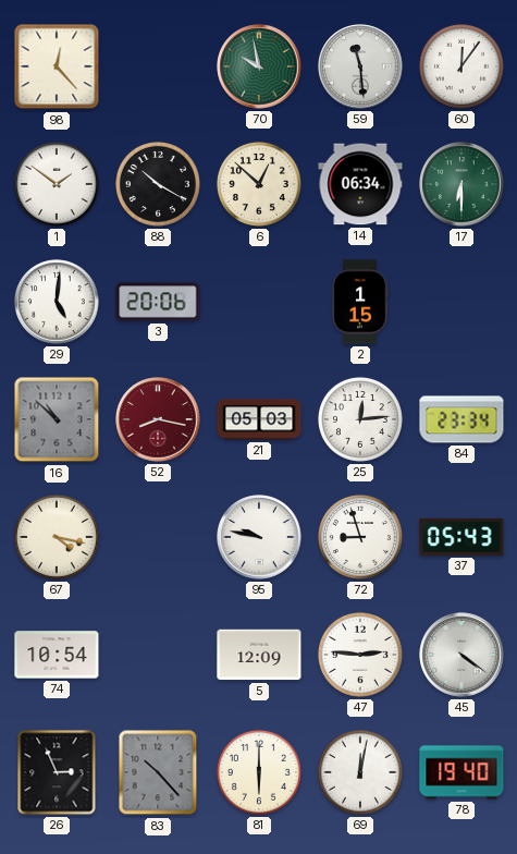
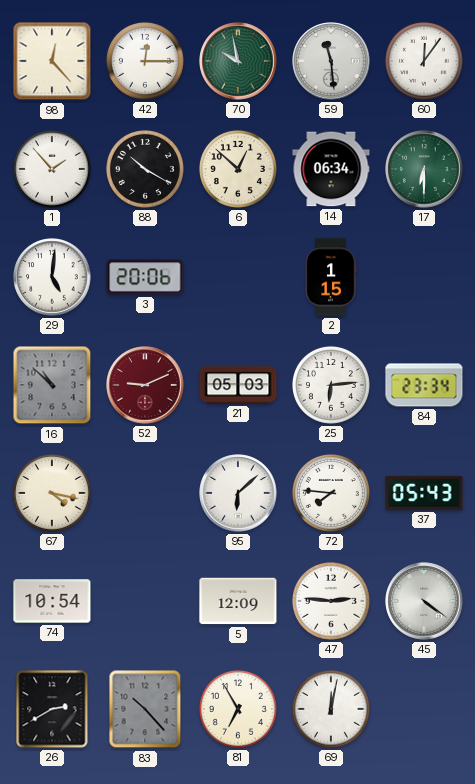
42: none -> 12:15
1: 1:51 -> 1:53
52: 8:17 -> 9:11
25: 12:14 -> 6:14
95: 9:47 -> 6:08
72: 8:57 -> 7:46
26: 2:56 -> 2:40
81: 6:00 -> 6:55
78: 19:40 -> none
